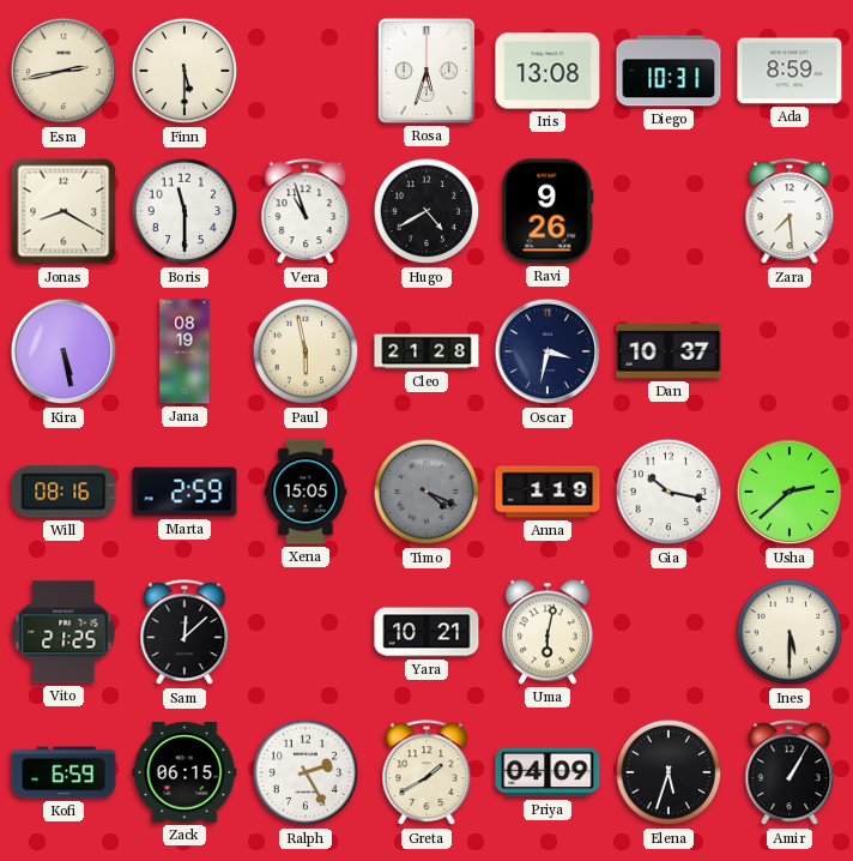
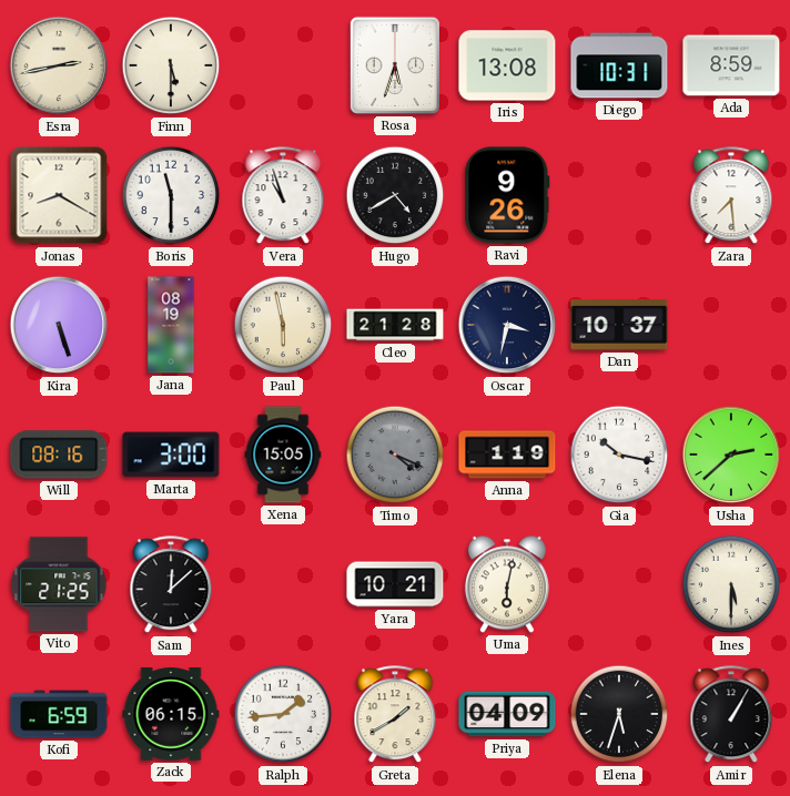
Kira: 5:28 -> 5:27
Marta: 2:59 -> 3:00
Ralph: 2:25 -> 1:44
